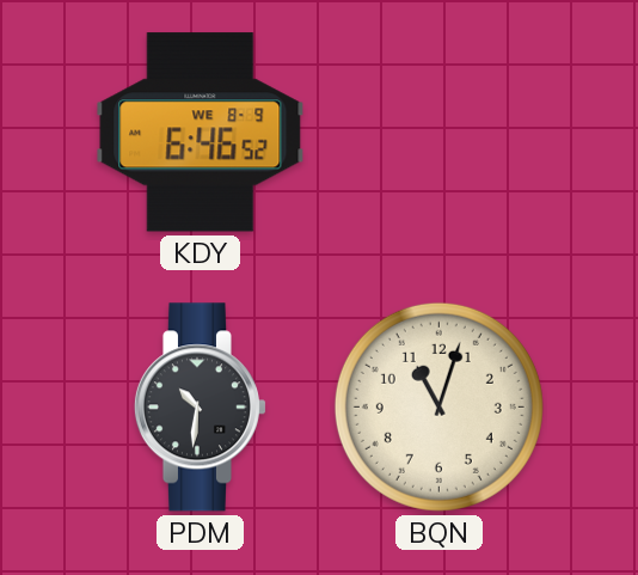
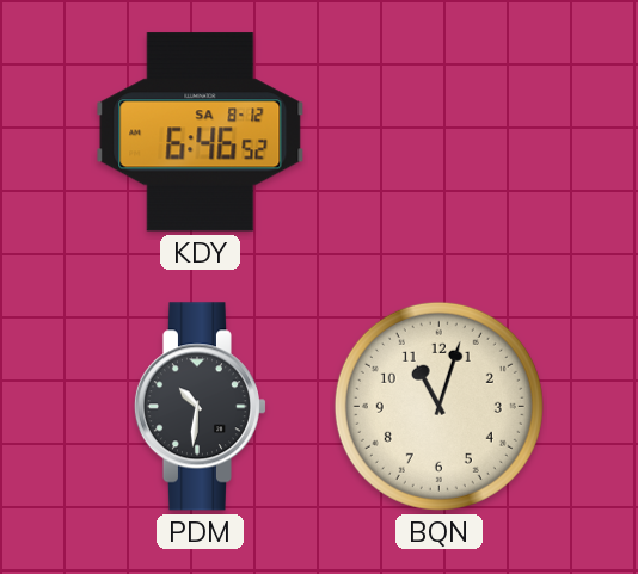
KDY date: WE 8-9 -> SA 8-12
